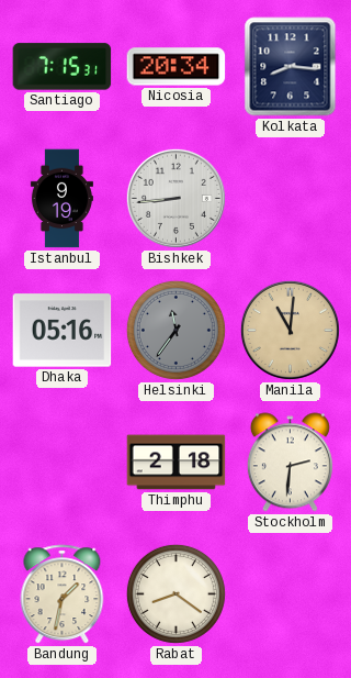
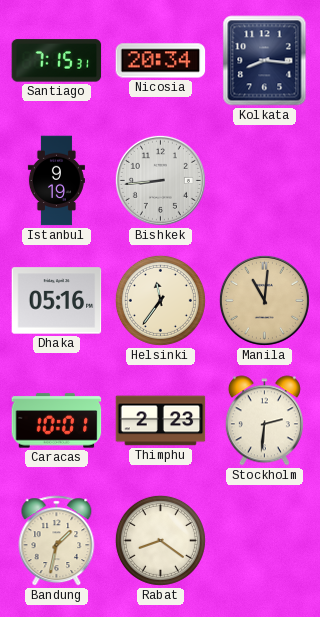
Helsinki dial: grey -> cream
Caracas: none -> 10:01
Thimphu: 2:18 -> 2:23
